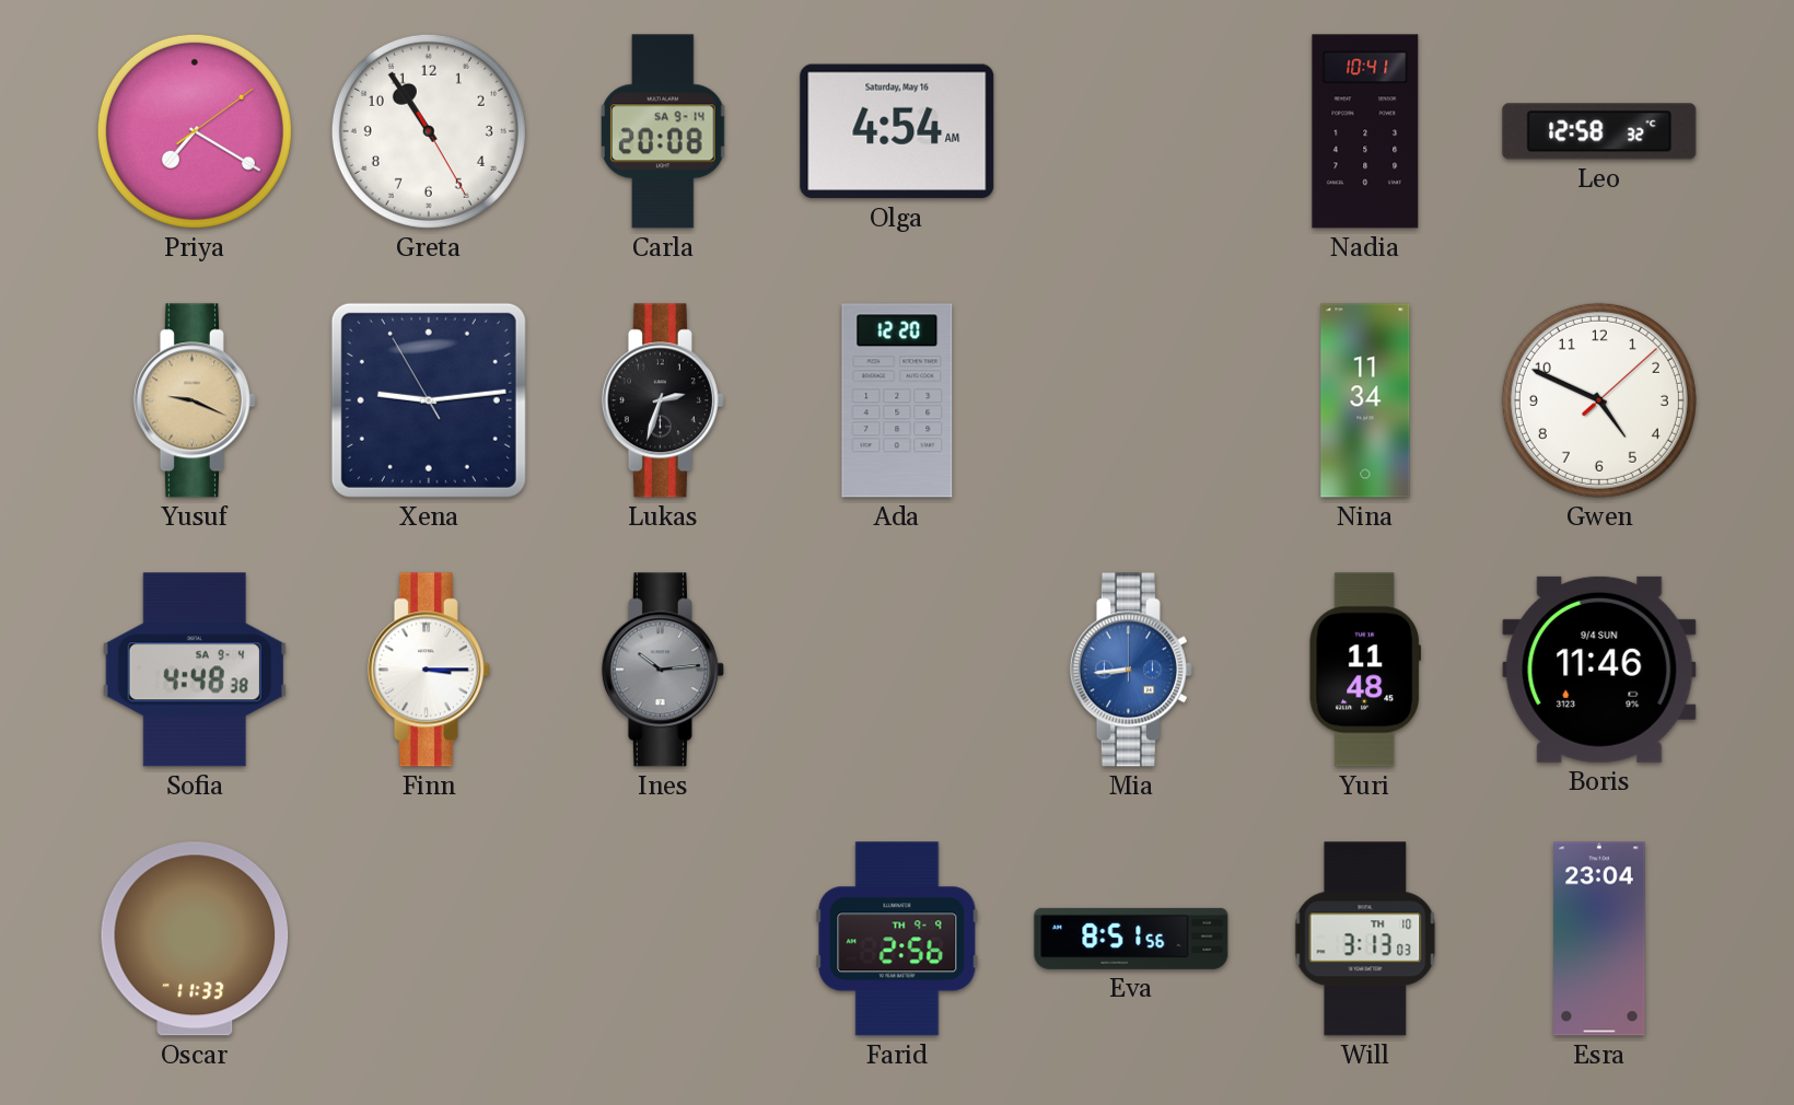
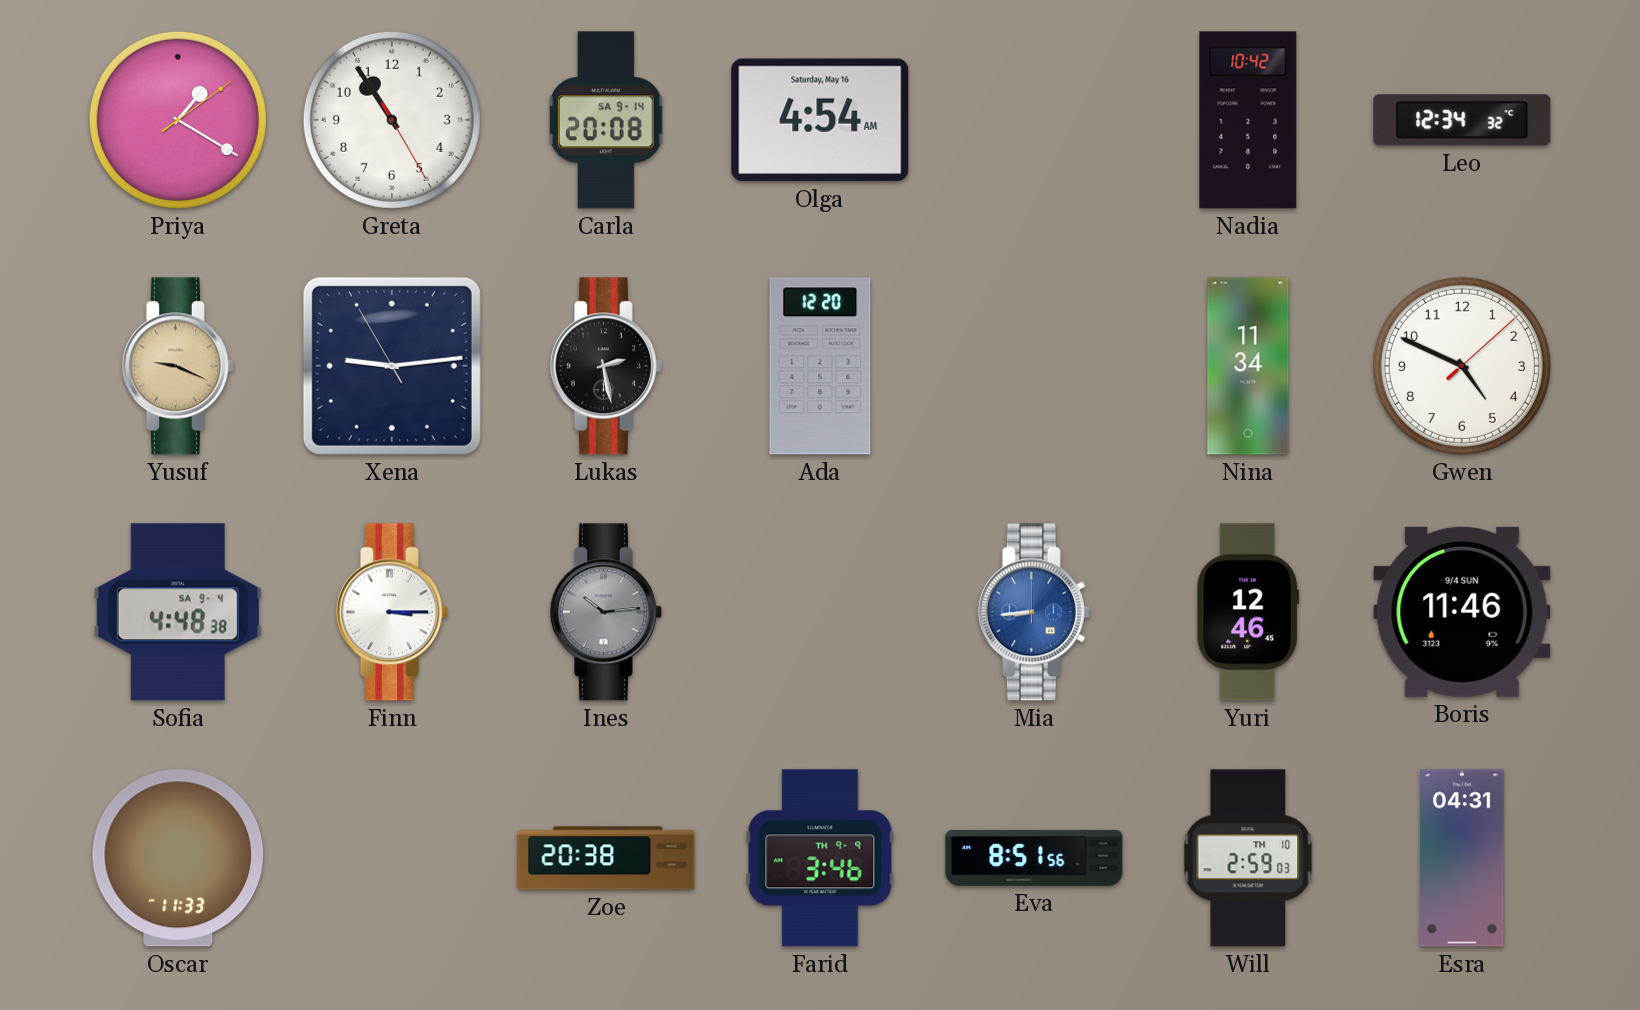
Priya: 7:20 -> 1:20
Nadia: 10:41 -> 10:42
Leo: 12:58 -> 12:34
Lukas: 2:33 -> 2:28
Yuri: 11:48 -> 12:46
Zoe: none -> 20:38
Farid: 2:56 -> 3:46
Will: 3:13 -> 2:59
Esra: 23:04 -> 04:31
